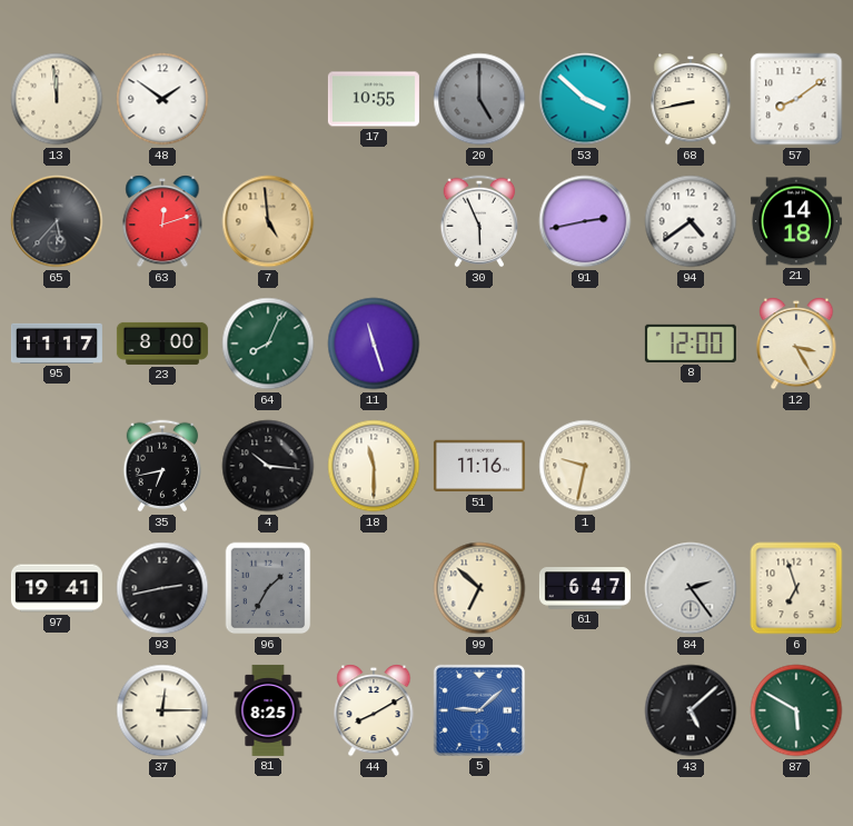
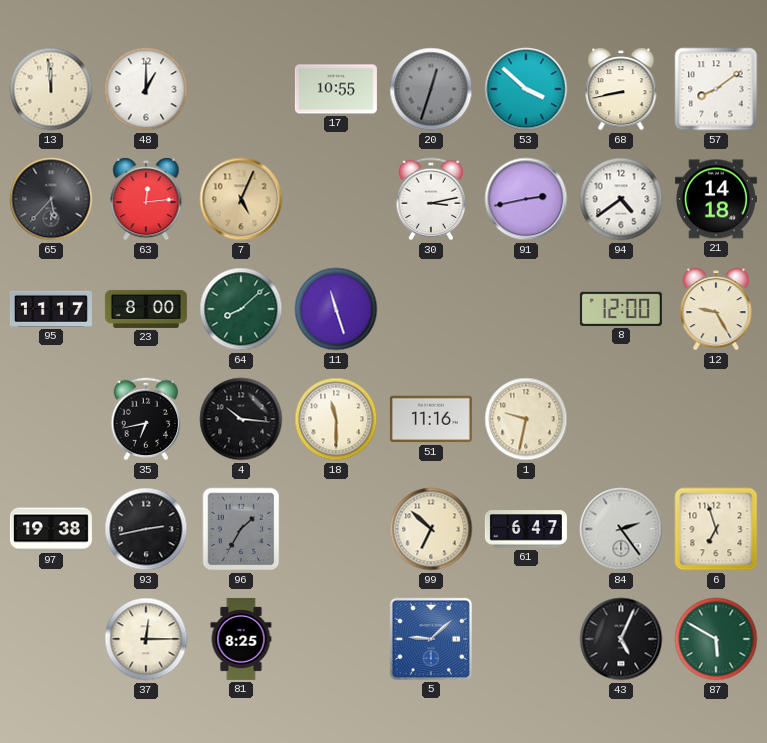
48: 1:51 -> 1:00
20: 5:00 -> 12:33
63: 12:12 -> 12:14
7: 4:59 -> 5:04
30: 5:56 -> 3:13
64: 8:04 -> 8:08
12: 3:25 -> 9:25
97: 19:41 -> 19:38
44: 8:10 -> none
43: 5:08 -> 5:04
